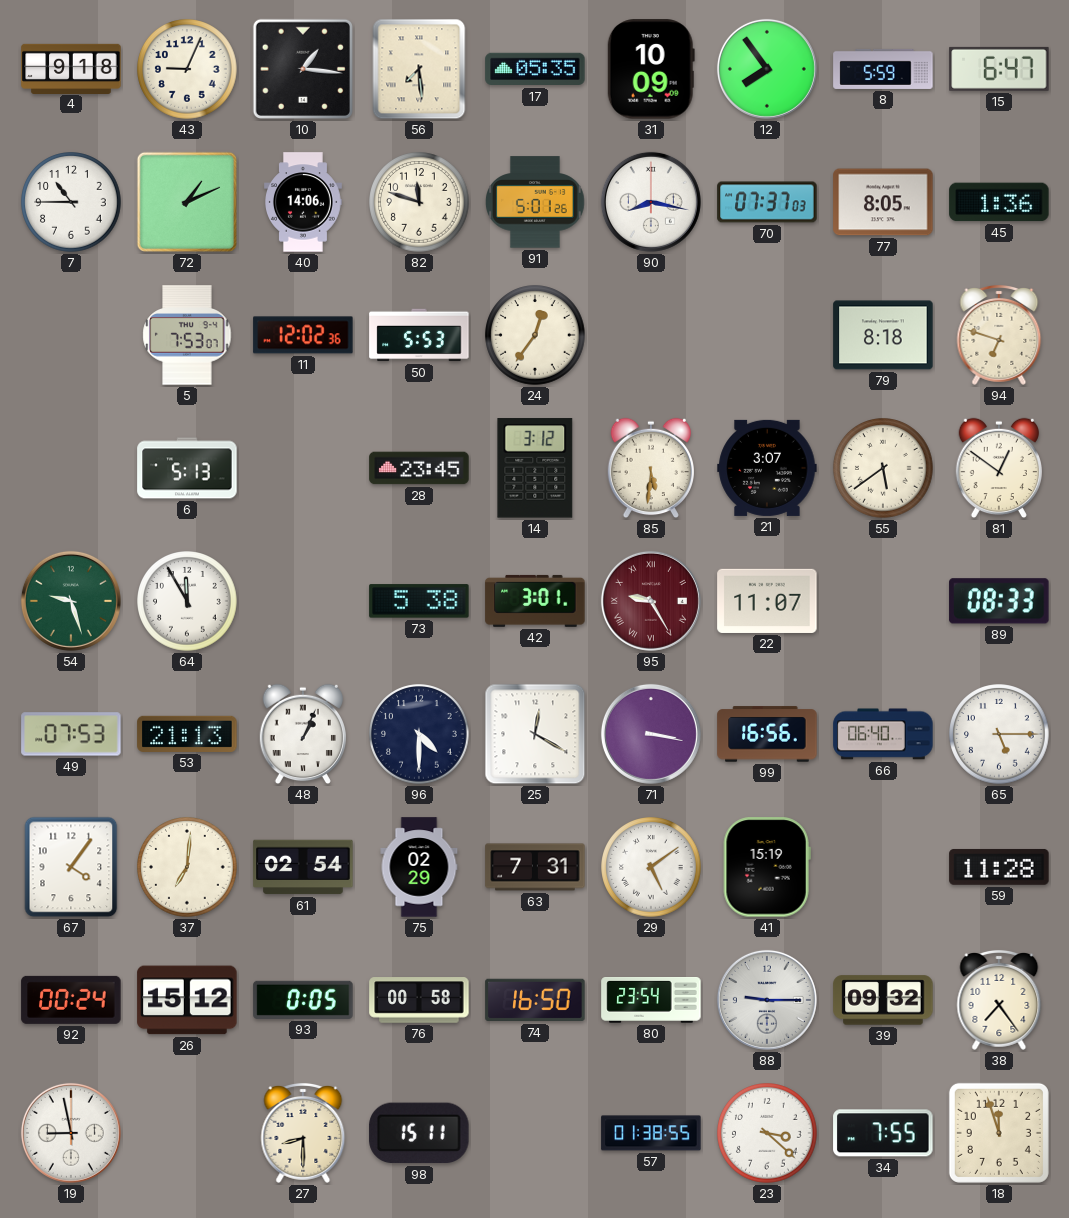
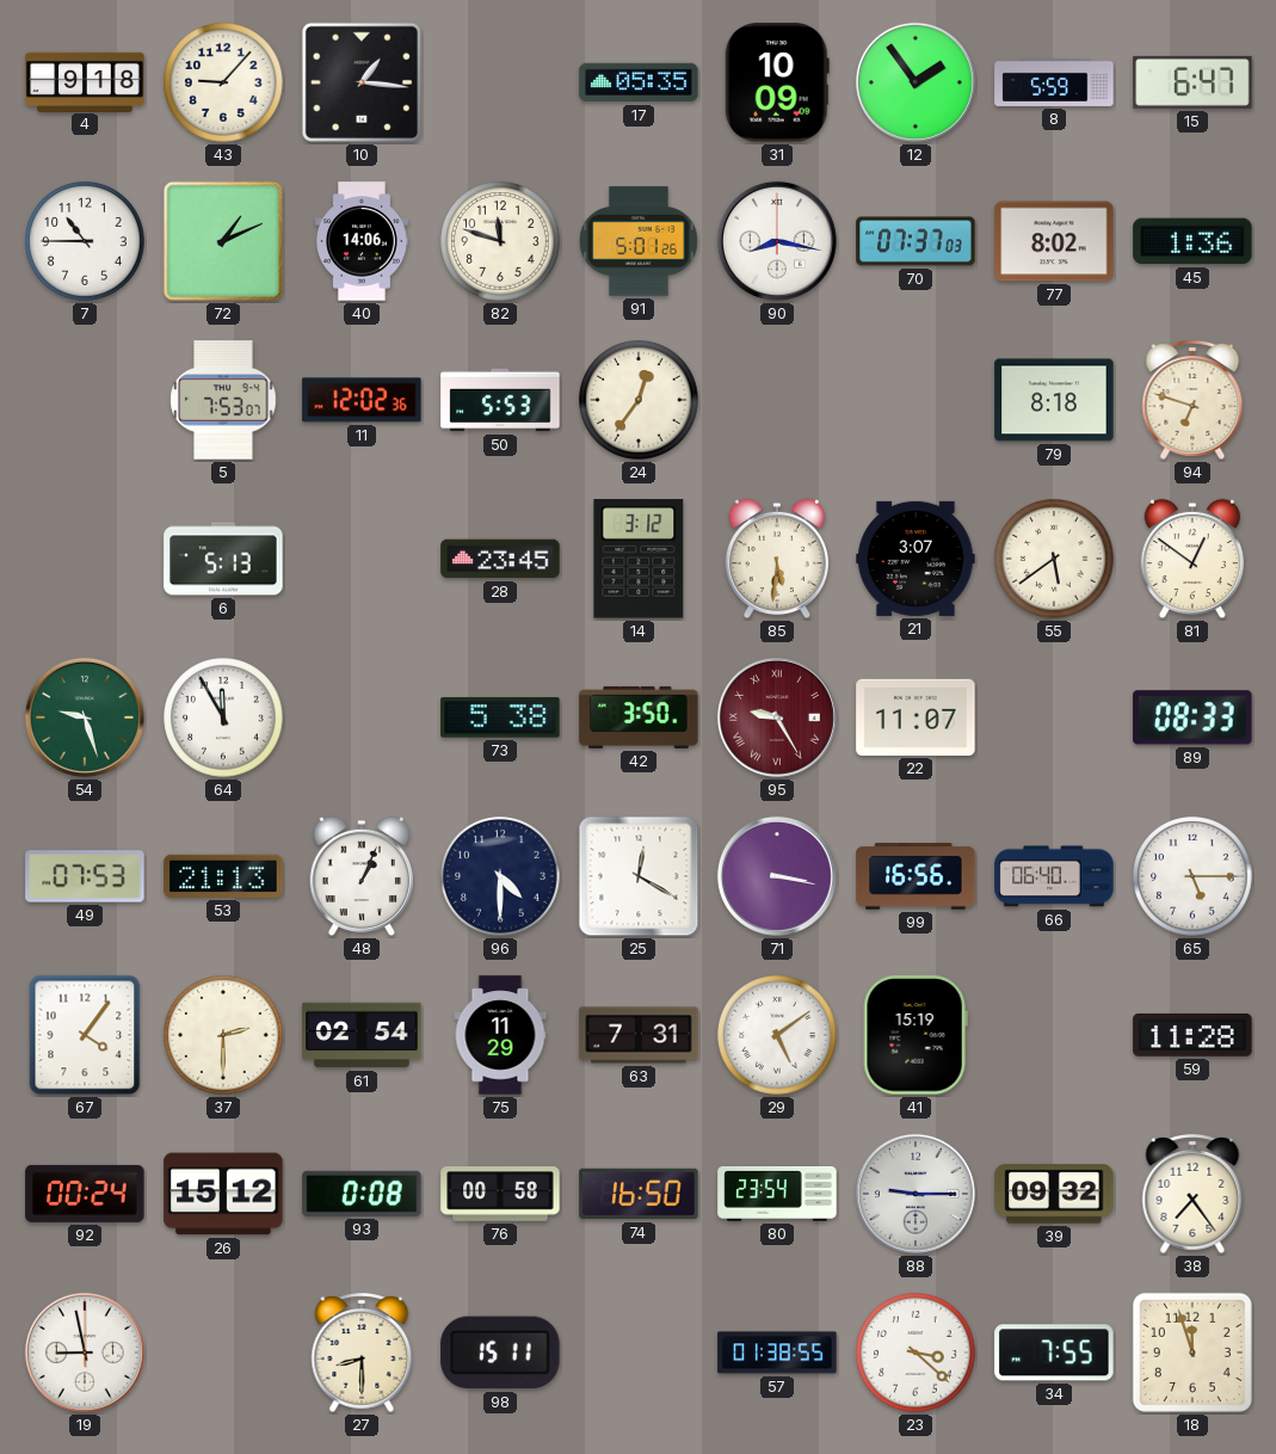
43: 9:04 -> 9:07
56: 7:29 -> none
12: 7:54 -> 1:54
77: 8:05 -> 8:02
42: 3:01 -> 3:50
37: 7:01 -> 2:30
75: 02:29 -> 11:29
93: 0:05 -> 0:08
